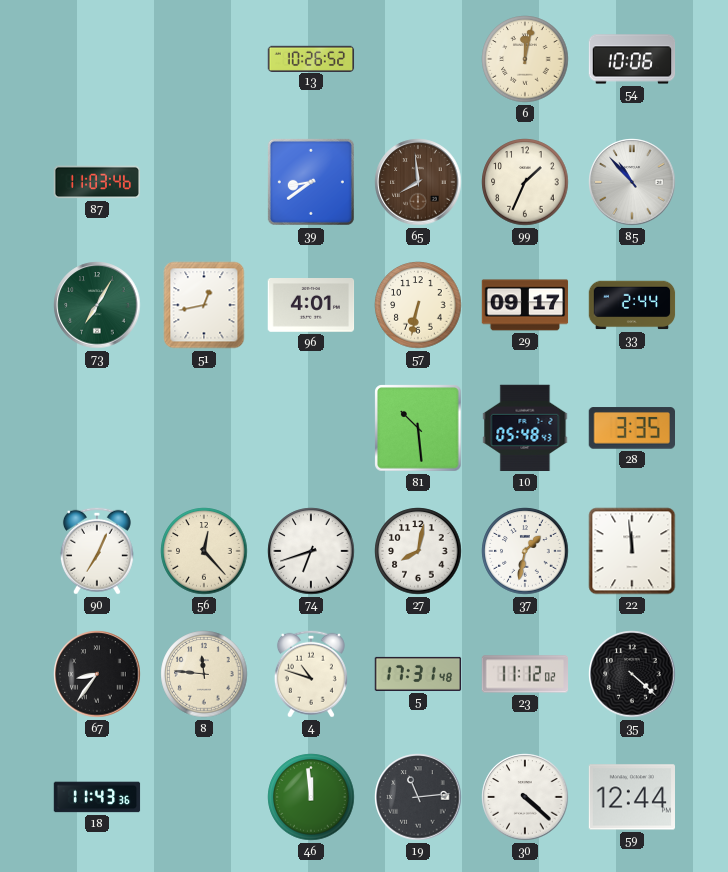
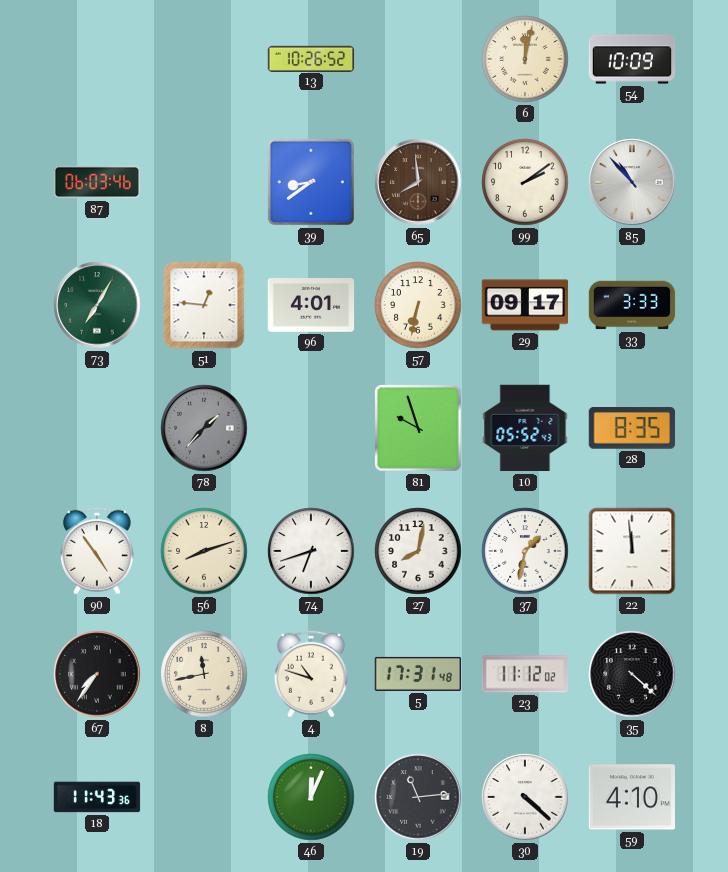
54: 10:06 -> 10:09
87: 11:03 -> 06:03
99: 1:34 -> 2:09
51: 12:43 -> 12:46
33: 2:44 -> 3:33
78: none -> 1:37
81: 10:29 -> 9:57
10: 05:48 -> 05:52
28: 3:35 -> 8:35
90: 7:04 -> 4:54
56: 12:23 -> 8:12
67: 8:36 -> 7:36
8: 11:46 -> 11:43
46: 11:59 -> 12:04
59: 12:44 -> 4:10
